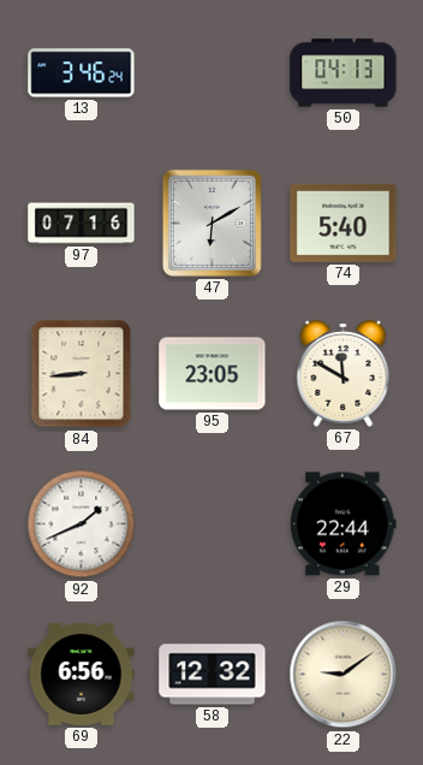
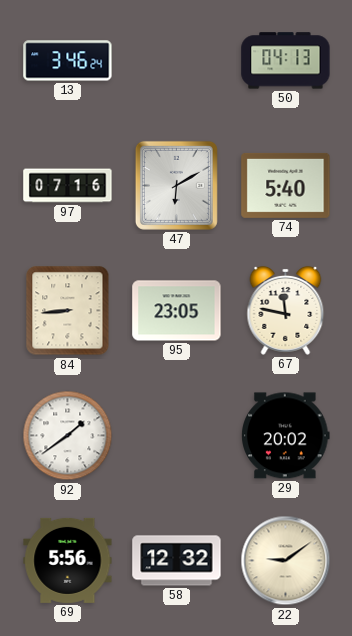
67: 11:50 -> 11:47
92: 1:41 -> 1:39
29: 22:44 -> 20:02
69: 6:56 -> 5:56
